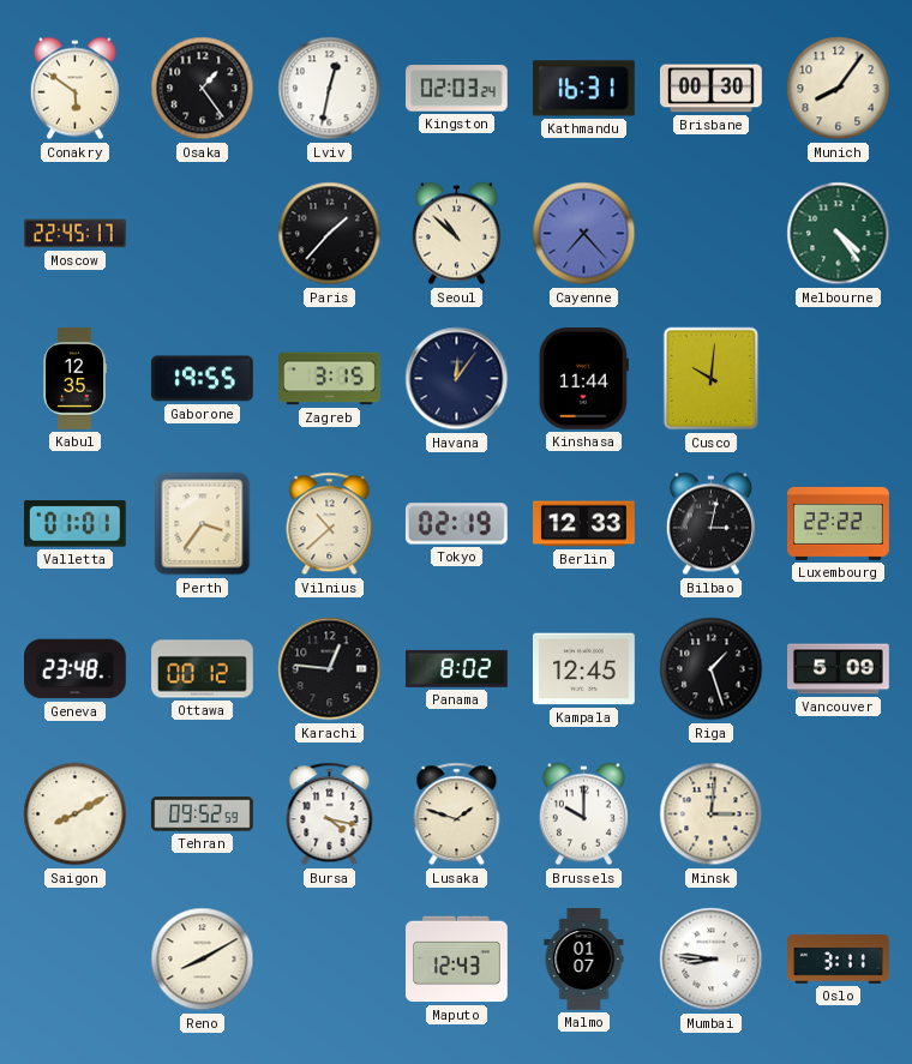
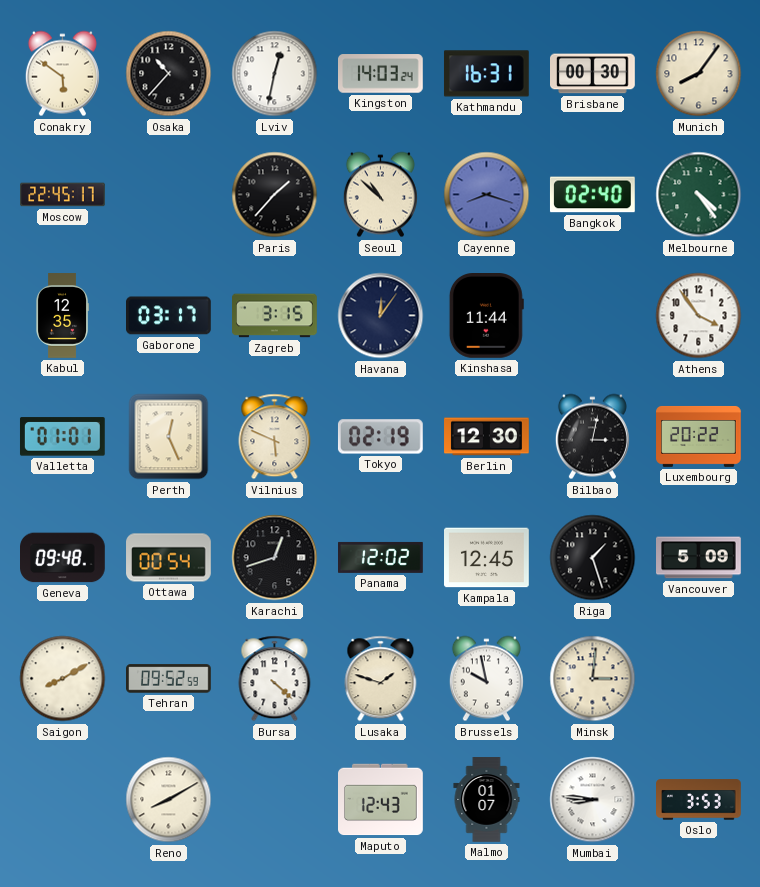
Osaka: 1:24 -> 10:37
Kingston: 02:03 -> 14:03
Cayenne: 7:23 -> 8:18
Bangkok: none -> 02:40
Gaborone: 19:55 -> 03:17
Cusco: 10:01 -> none
Athens: none -> 3:54
Perth: 3:36 -> 12:26
Vilnius: 10:38 -> 5:49
Berlin: 12:33 -> 12:30
Luxembourg: 22:22 -> 20:22
Geneva: 23:48 -> 09:48
Ottawa: 00:12 -> 00:54
Karachi: 12:46 -> 12:42
Panama: 8:02 -> 12:02
Bursa: 4:17 -> 4:22
Brussels: 10:00 -> 9:58
Oslo: 3:11 -> 3:53
